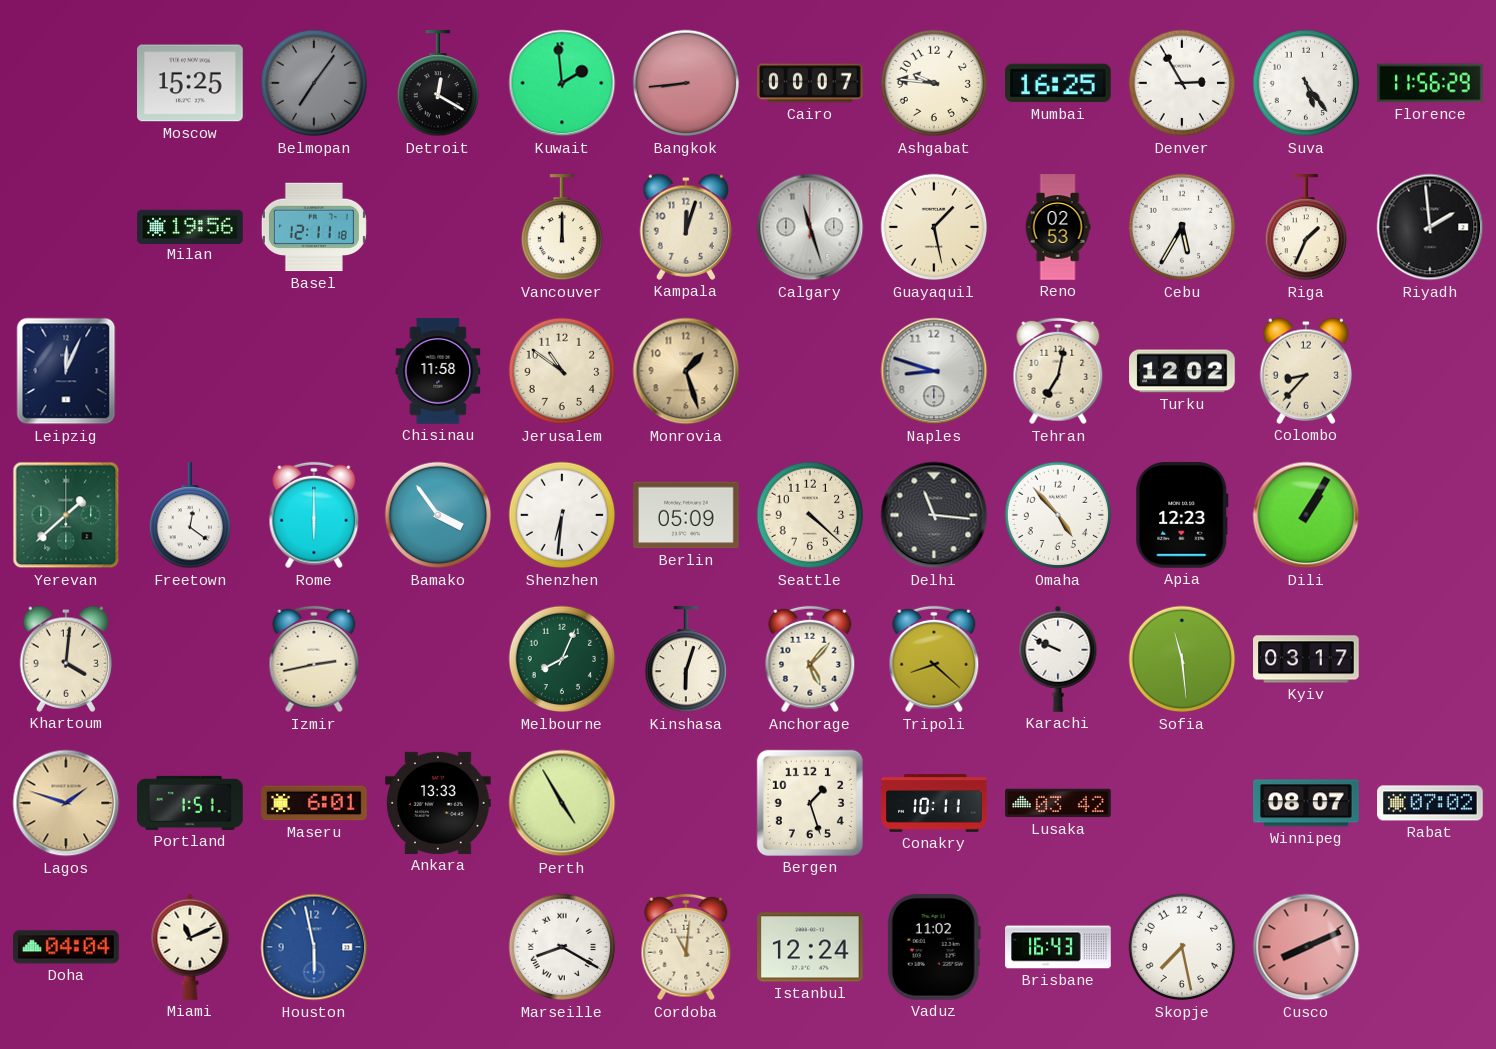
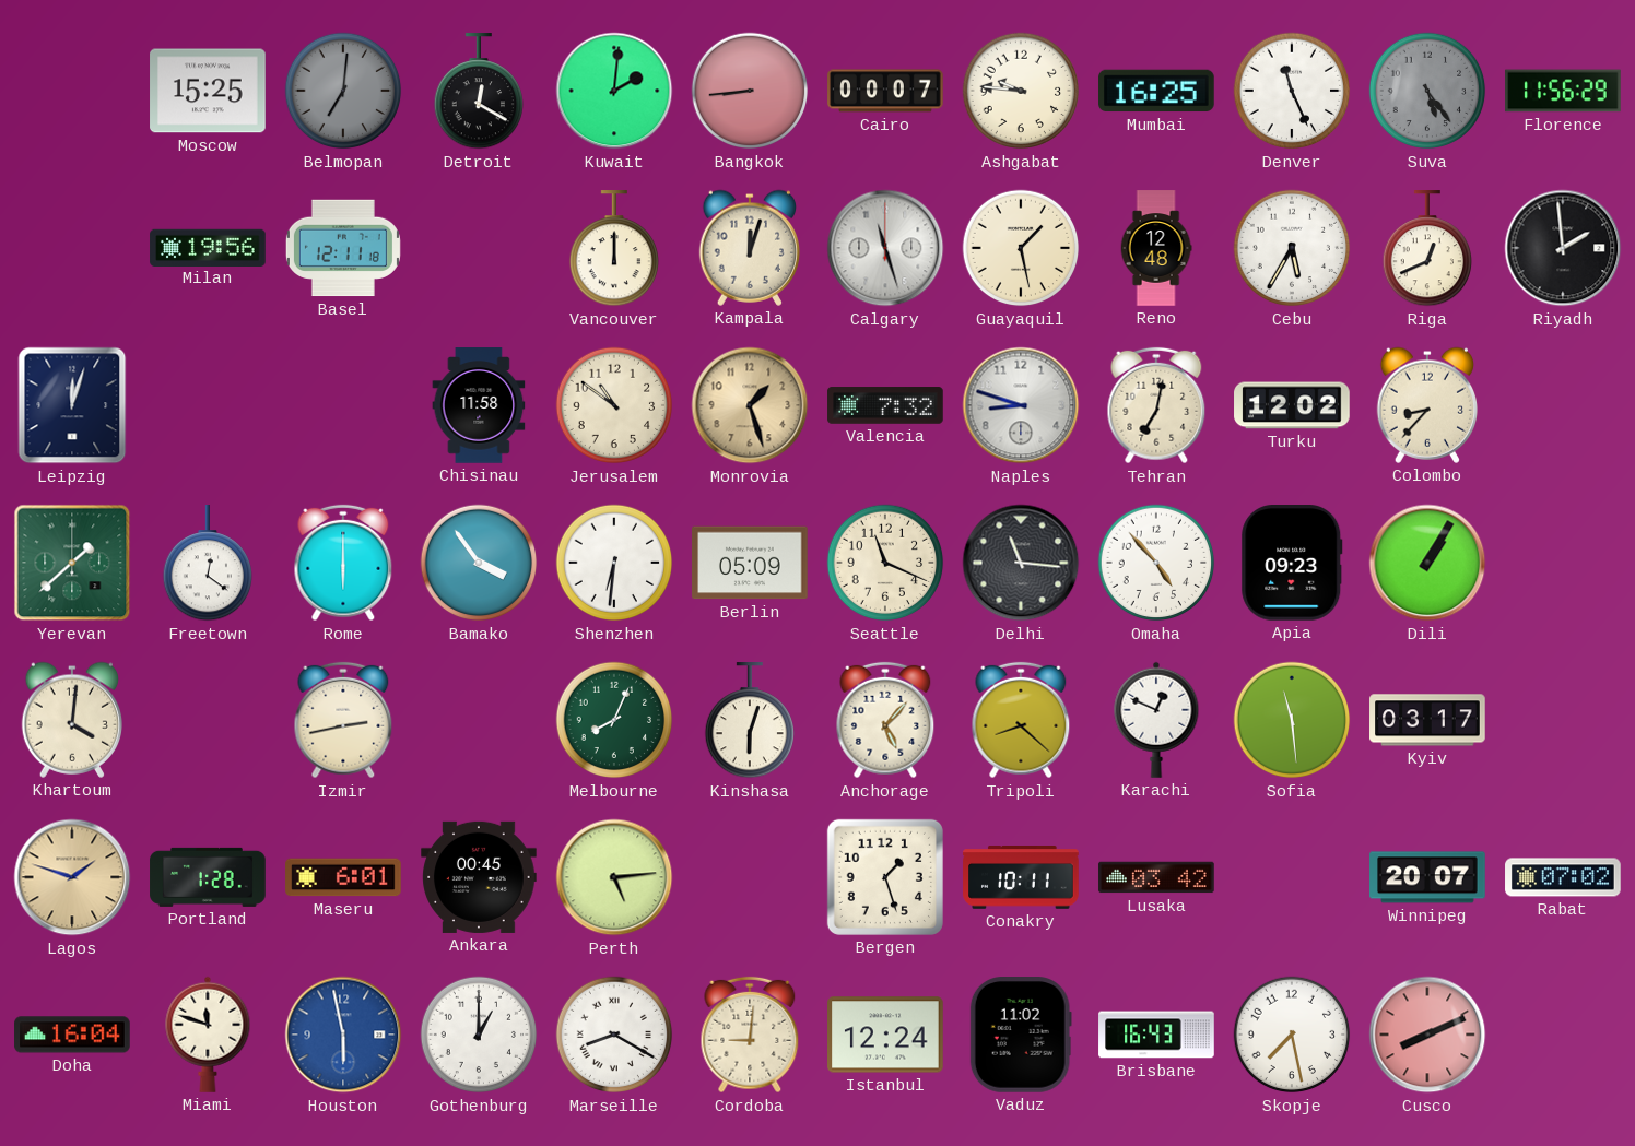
Belmopan: 7:06 -> 7:01
Kuwait: 1:59 -> 2:01
Denver: 2:55 -> 11:26
Suva dial: white -> grey
Reno: 02:53 -> 12:48
Riga: 1:34 -> 12:41
Leipzig: 12:04 -> 12:03
Valencia: none -> 7:32
Seattle: 4:22 -> 11:19
Apia: 12:23 -> 09:23
Karachi: 9:49 -> 12:49
Portland: 1:51 -> 1:28
Ankara: 13:33 -> 00:45
Perth: 4:55 -> 5:14
Winnipeg: 08:07 -> 20:07
Doha: 04:04 -> 16:04
Miami: 11:11 -> 11:48
Gothenburg: none -> 1:00
Cordoba: 11:01 -> 9:01
